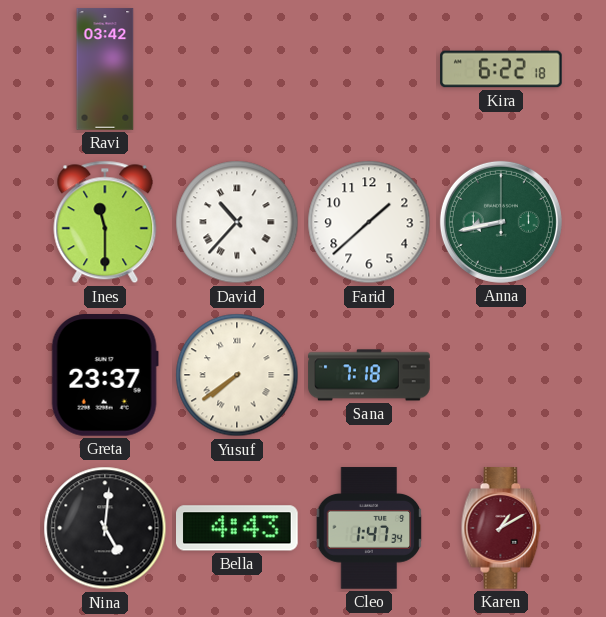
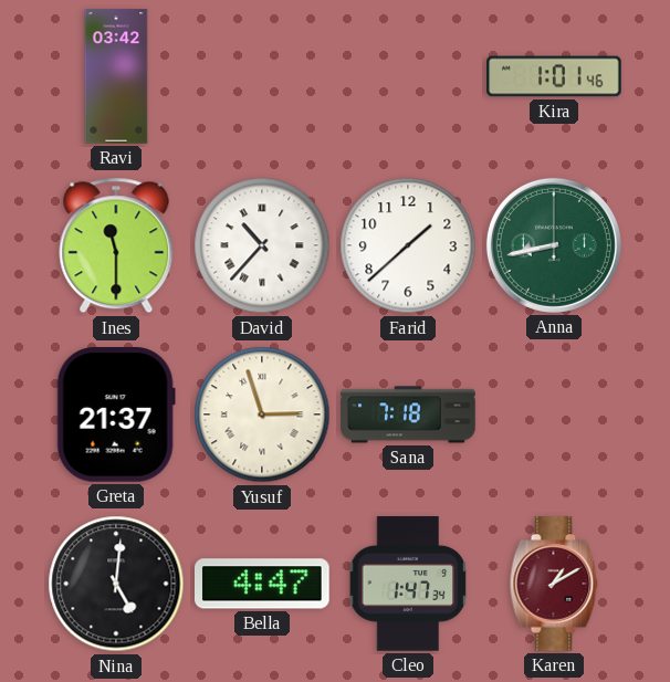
Kira: 6:22 -> 1:01
Greta: 23:37 -> 21:37
Yusuf: 7:39 -> 2:57
Bella: 4:43 -> 4:47
